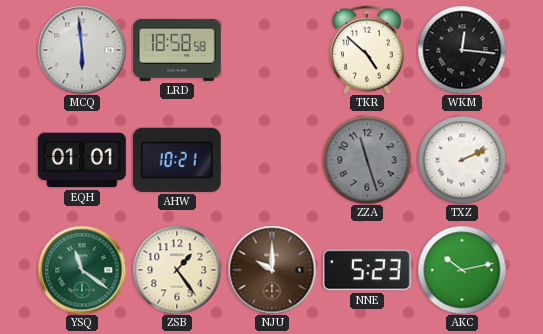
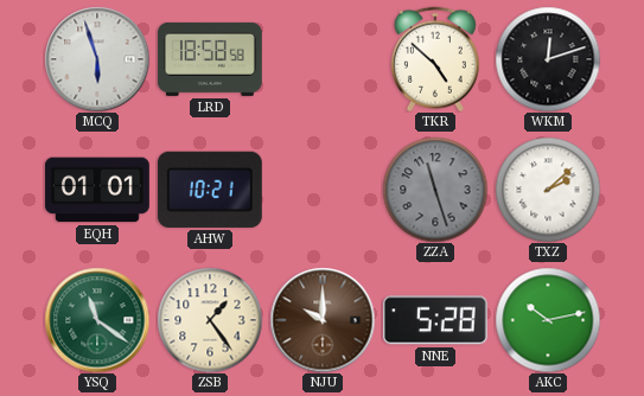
MCQ: 5:59 -> 5:57
WKM: 12:16 -> 12:12
TXZ: 2:11 -> 2:08
NNE: 5:23 -> 5:28
